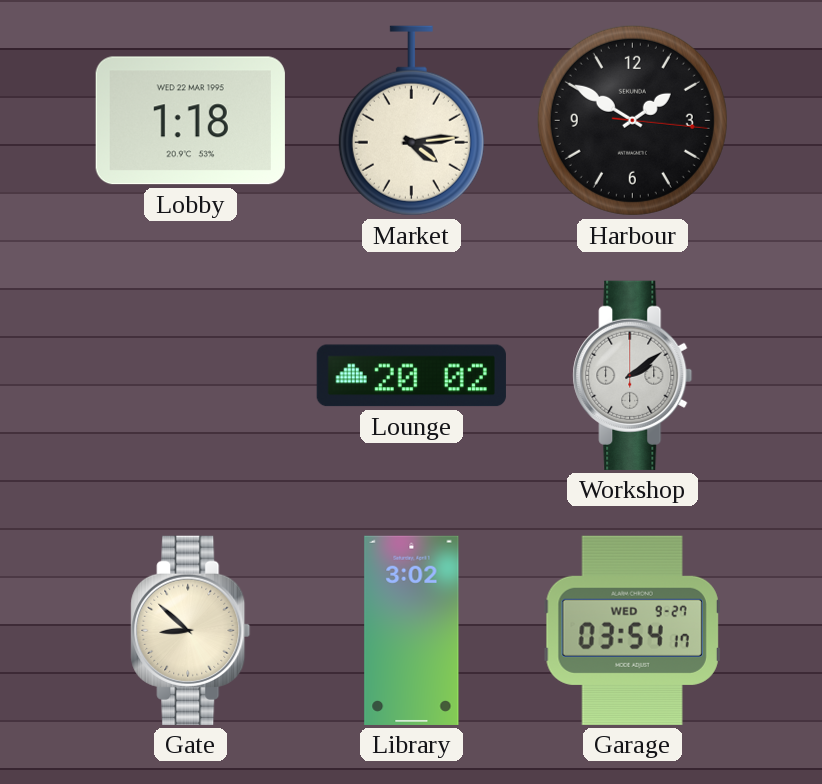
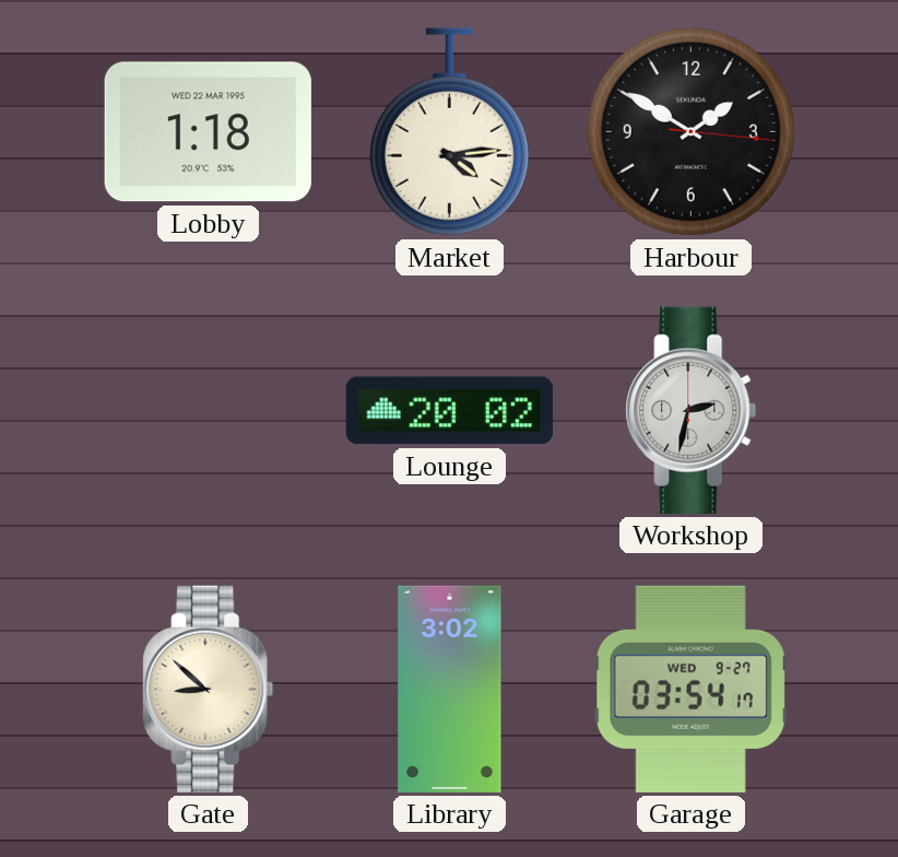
Workshop: 2:09 -> 2:32
